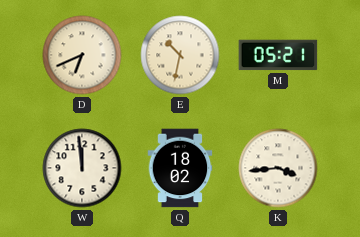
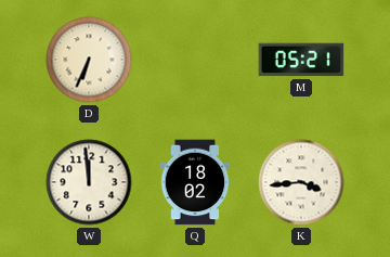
D: 6:41 -> 6:34
E: 10:32 -> none
